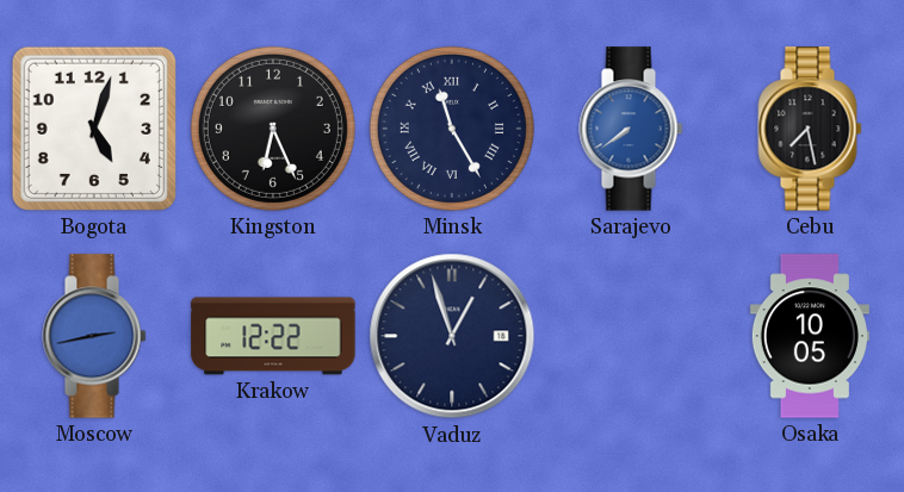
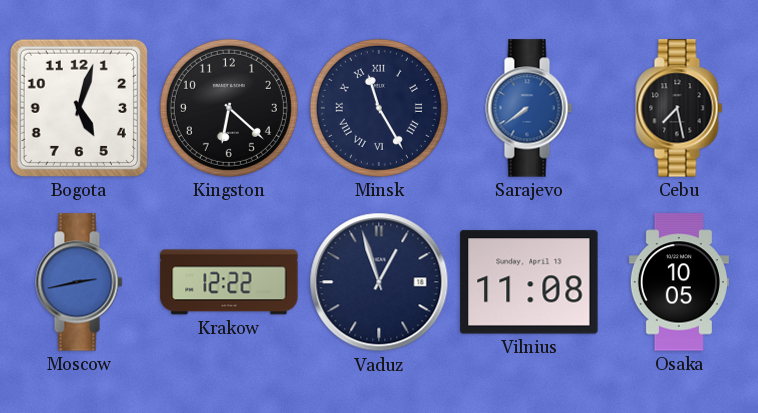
Kingston: 6:26 -> 6:22
Vilnius: none -> 11:08
